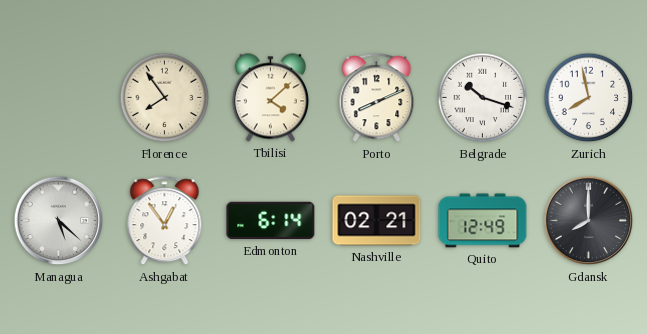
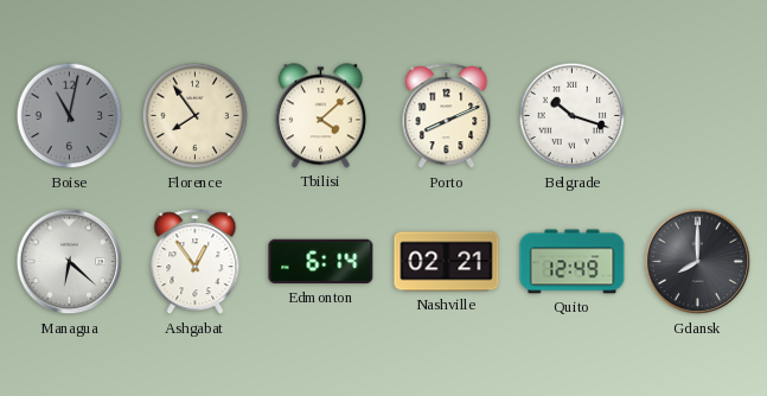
Boise: none -> 11:02
Zurich: 7:58 -> none
Managua: 5:22 -> 6:22
